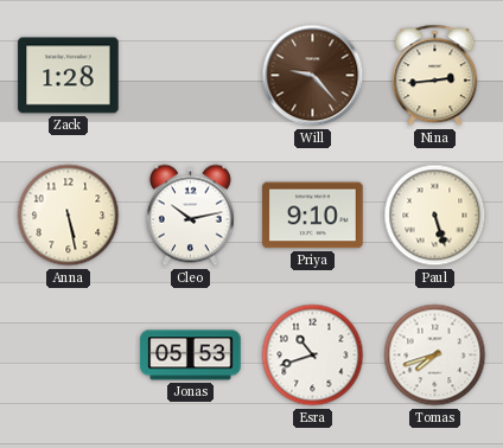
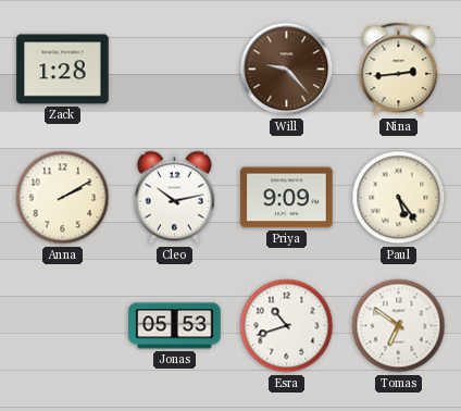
Anna: 5:28 -> 2:10
Priya: 9:10 -> 9:09
Paul: 5:27 -> 5:24
Tomas: 7:42 -> 6:51
